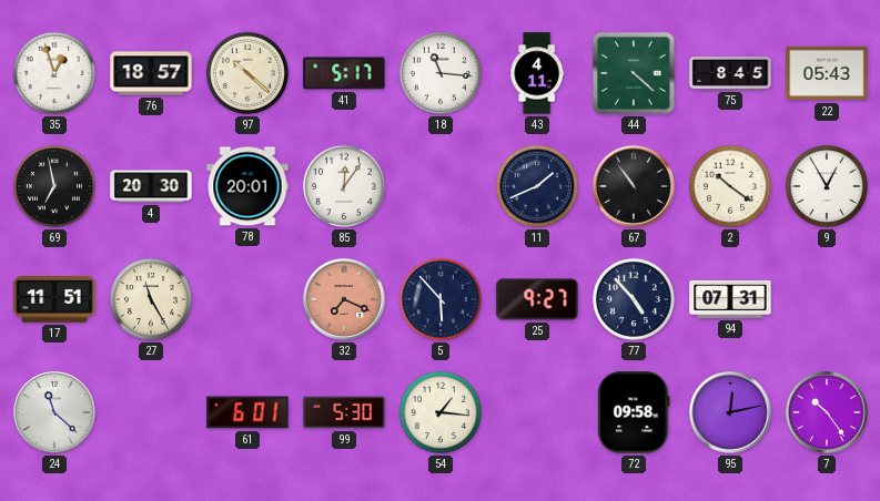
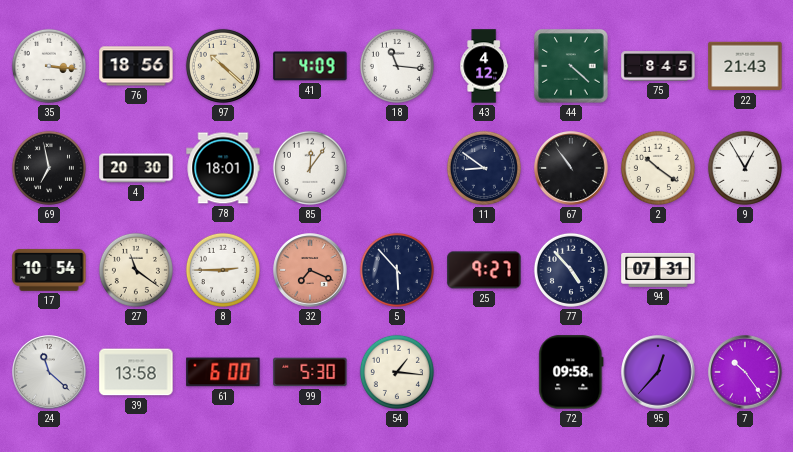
35: 12:57 -> 3:16
76: 18:57 -> 18:56
41: 5:17 -> 4:09
43: 4:11 -> 4:12
22: 05:43 -> 21:43
78: 20:01 -> 18:01
11: 1:41 -> 8:51
17: 11:51 -> 10:54
27: 11:25 -> 11:21
8: none -> 2:45
39: none -> 13:58
61: 6:01 -> 6:00
95: 12:13 -> 12:37
